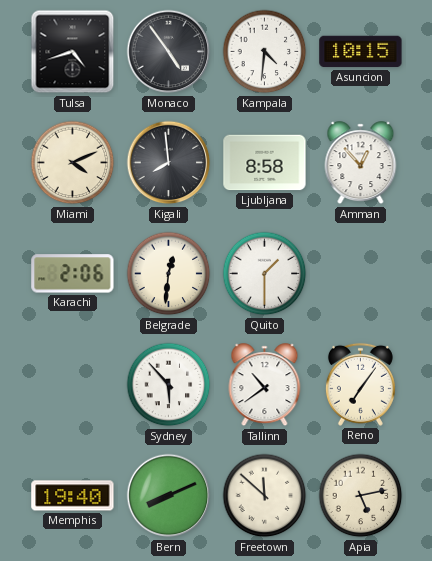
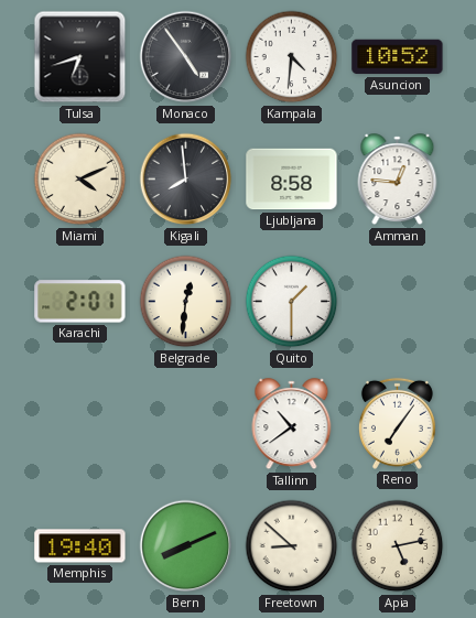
Tulsa: 4:42 -> 6:42
Asuncion: 10:15 -> 10:52
Amman: 12:53 -> 12:46
Karachi: 2:06 -> 2:01
Sydney: 5:53 -> none
Freetown: 11:52 -> 8:52
